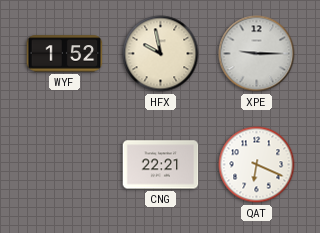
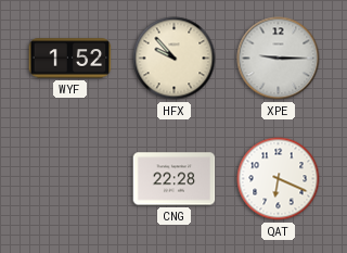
HFX: 9:58 -> 9:53
CNG: 22:21 -> 22:28
